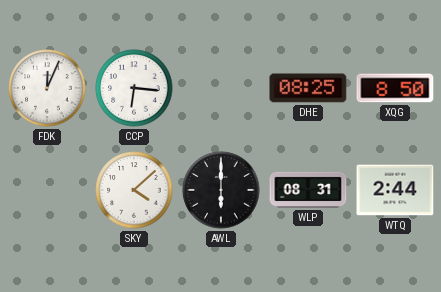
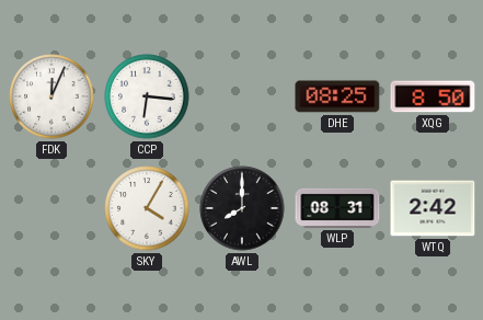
SKY: 4:08 -> 4:05
AWL: 6:00 -> 8:00
WTQ: 2:44 -> 2:42
